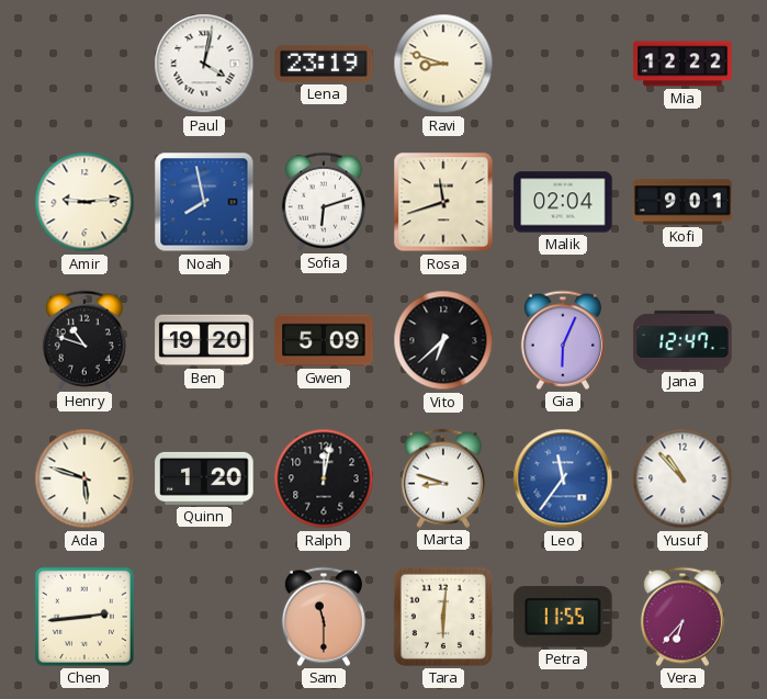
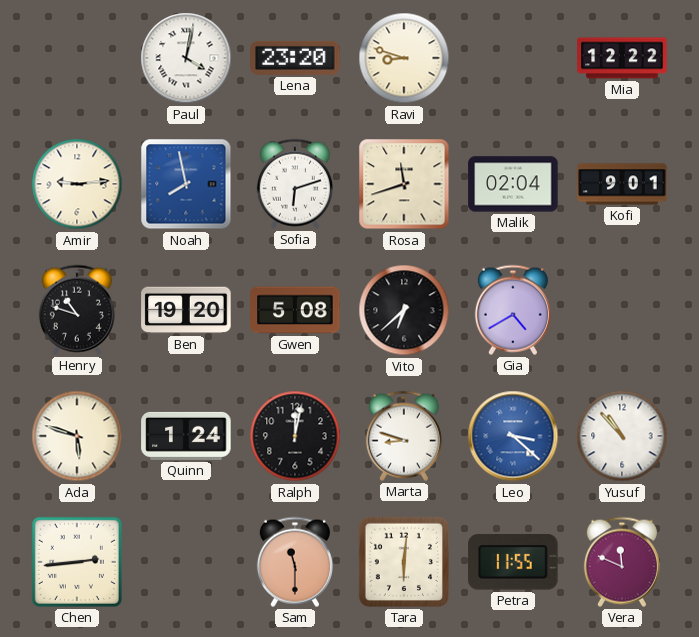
Lena: 23:19 -> 23:20
Gwen: 5:09 -> 5:08
Gia: 6:04 -> 4:40
Jana: 12:47 -> none
Quinn: 1:20 -> 1:24
Leo: 11:36 -> 3:22
Vera: 6:37 -> 11:49
